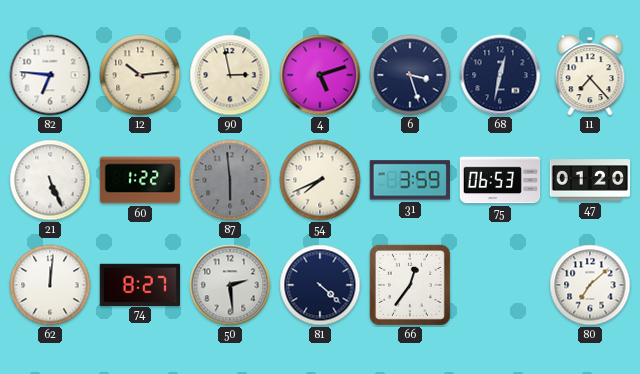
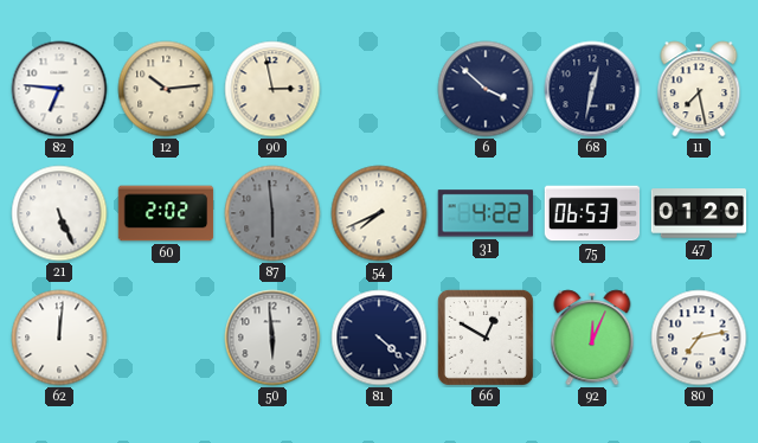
4: 5:12 -> none
6: 3:27 -> 3:52
11: 7:23 -> 7:28
60: 1:22 -> 2:02
31: 3:59 -> 4:22
74: 8:27 -> none
50: 2:29 -> 5:59
66: 12:36 -> 12:50
92: none -> 12:04
80: 7:08 -> 7:13
